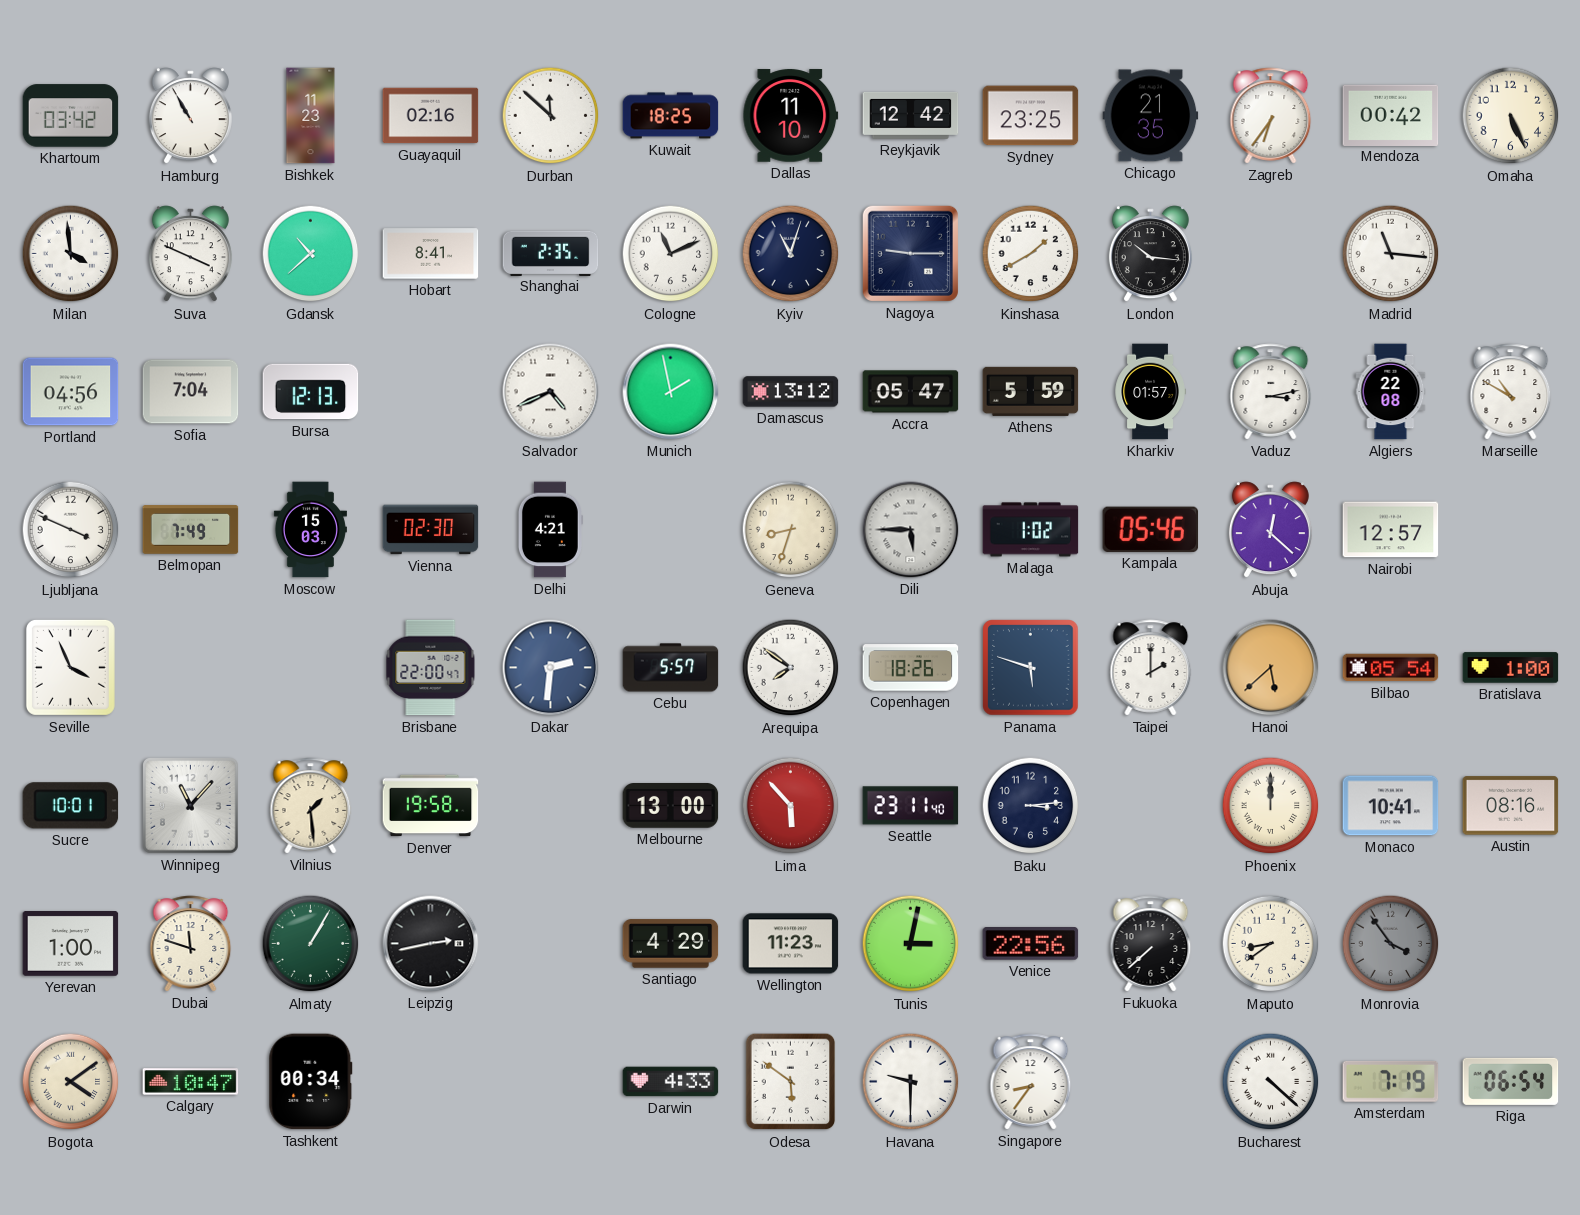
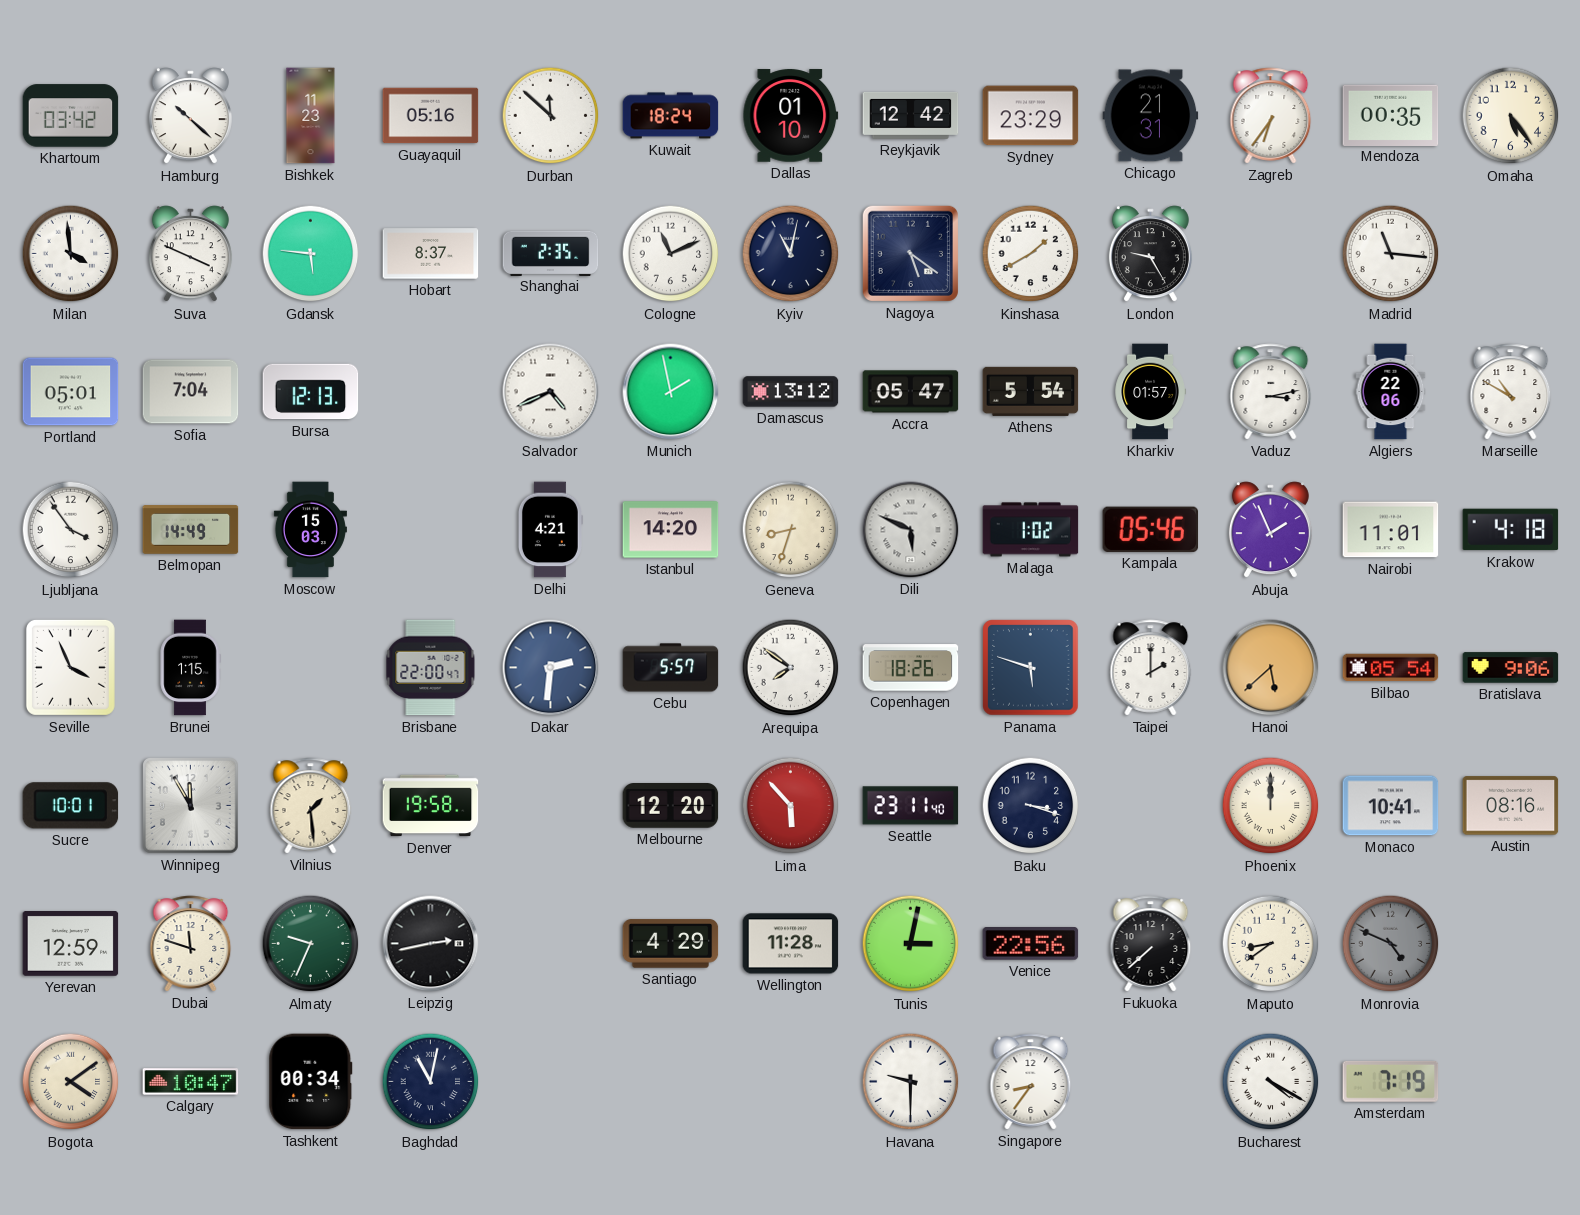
Hamburg: 10:55 -> 10:22
Guayaquil: 02:16 -> 05:16
Kuwait: 18:25 -> 18:24
Dallas: 11:10 -> 01:10
Sydney: 23:25 -> 23:29
Chicago: 21:35 -> 21:31
Mendoza: 00:42 -> 00:35
Omaha: 5:26 -> 5:24
Gdansk: 10:38 -> 5:46
Hobart: 8:41 -> 8:37
Kyiv: 11:03 -> 11:02
Nagoya: 9:15 -> 5:21
London: 10:16 -> 9:25
Portland: 04:56 -> 05:01
Athens: 5:59 -> 5:54
Algiers: 22:08 -> 22:06
Ljubljana: 3:49 -> 3:54
Belmopan: 7:49 -> 14:49
Vienna: 02:30 -> none
Istanbul: none -> 14:20
Dili: 5:45 -> 5:49
Abuja: 12:22 -> 1:56
Nairobi: 12:57 -> 11:01
Krakow: none -> 4:18
Brunei: none -> 1:15
Bratislava: 1:00 -> 9:06
Winnipeg: 11:07 -> 11:55
Melbourne: 13:00 -> 12:20
Baku: 3:14 -> 3:18
Yerevan: 1:00 -> 12:59
Almaty: 1:05 -> 9:34
Wellington: 11:23 -> 11:28
Monrovia: 3:54 -> 4:49
Baghdad: none -> 11:02
Darwin: 4:33 -> none
Odesa: 5:51 -> none
Bucharest: 4:22 -> 4:20
Riga: 06:54 -> none
